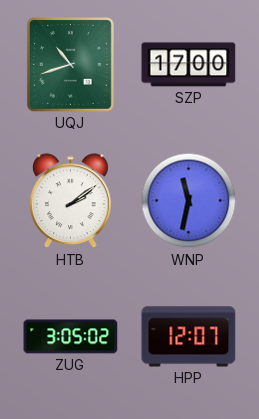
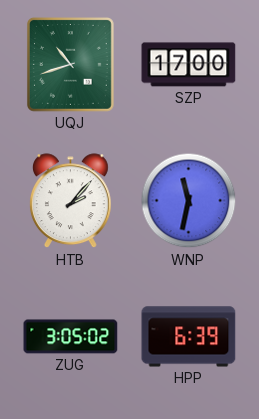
HTB: 2:09 -> 2:07
HPP: 12:07 -> 6:39
